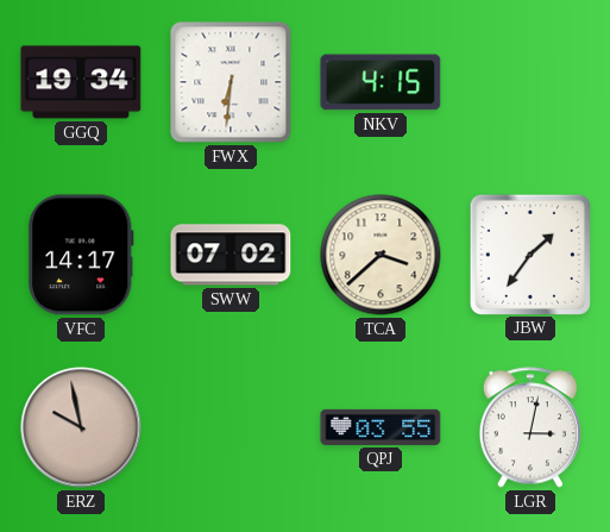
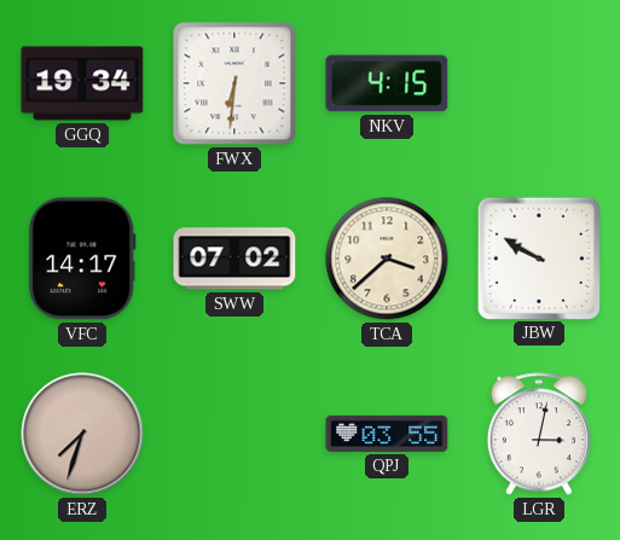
JBW: 1:36 -> 9:50
ERZ: 9:58 -> 7:33
